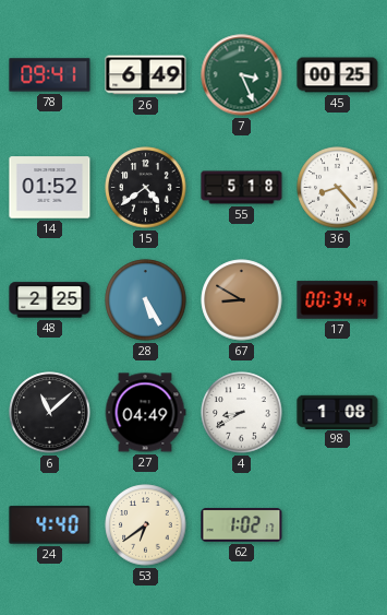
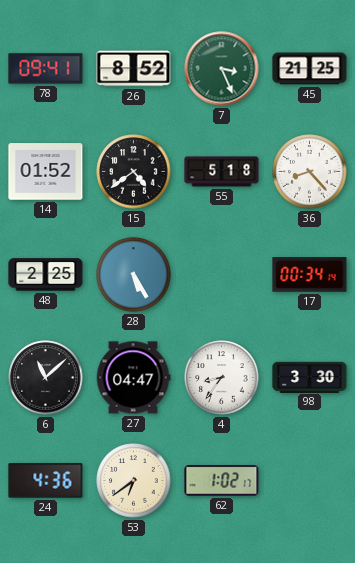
26: 6:49 -> 8:52
45: 00:25 -> 21:25
67: 8:50 -> none
27: 04:49 -> 04:47
4: 8:40 -> 8:36
98: 1:08 -> 3:30
24: 4:40 -> 4:36
